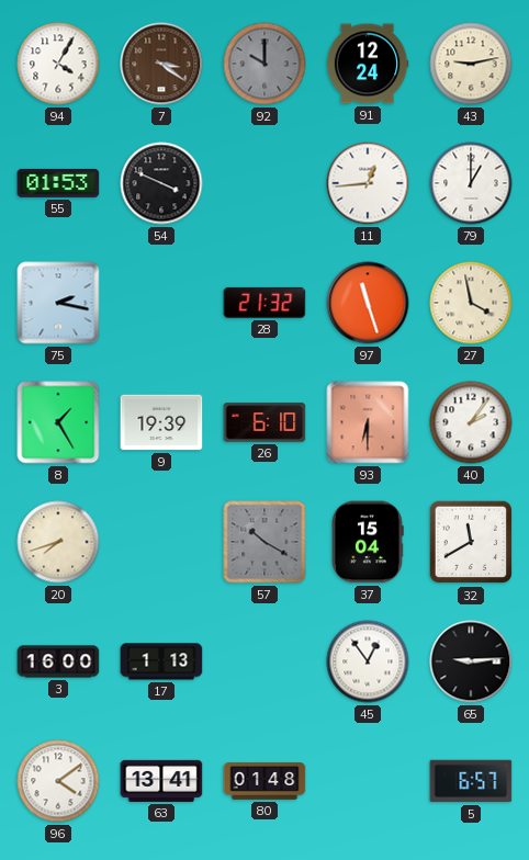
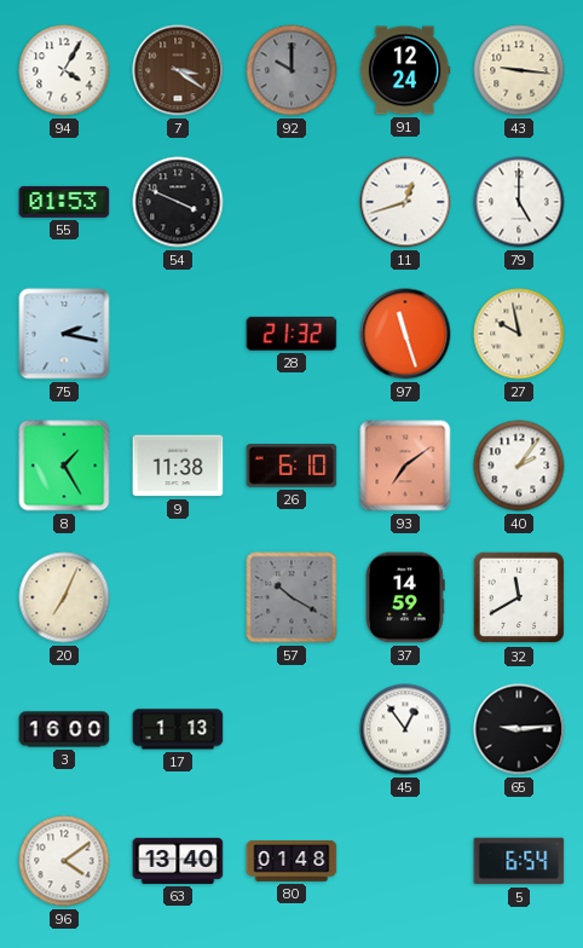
43: 9:13 -> 9:16
11: 12:44 -> 12:42
79: 1:00 -> 5:00
27: 3:58 -> 9:58
9: 19:39 -> 11:38
93: 6:30 -> 7:09
20: 7:42 -> 7:04
37: 15:04 -> 14:59
63: 13:41 -> 13:40
5: 6:57 -> 6:54
